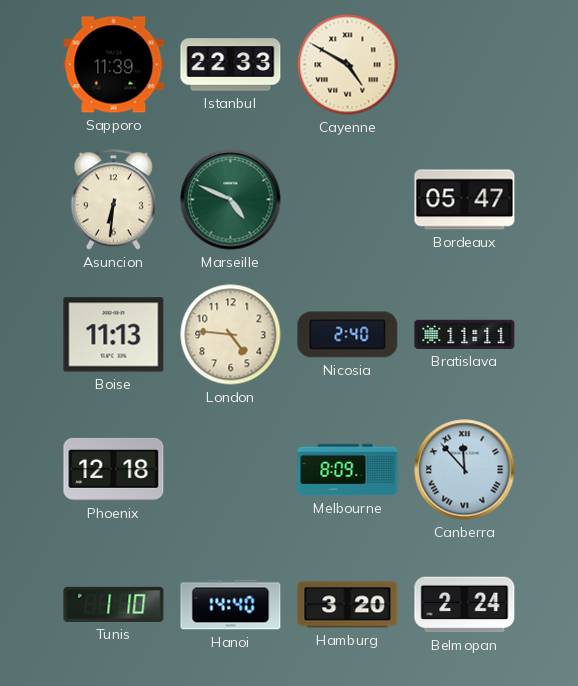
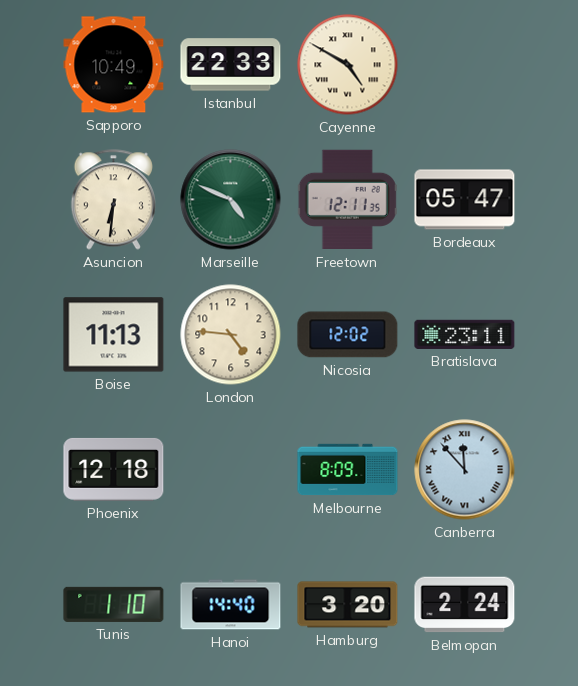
Sapporo: 11:39 -> 10:49
Freetown: none -> 12:11
Nicosia: 2:40 -> 12:02
Bratislava: 11:11 -> 23:11
